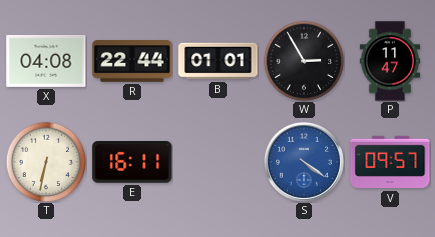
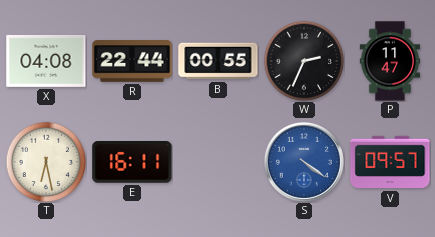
B: 01:01 -> 00:55
W: 2:55 -> 2:34
T: 6:32 -> 6:28
